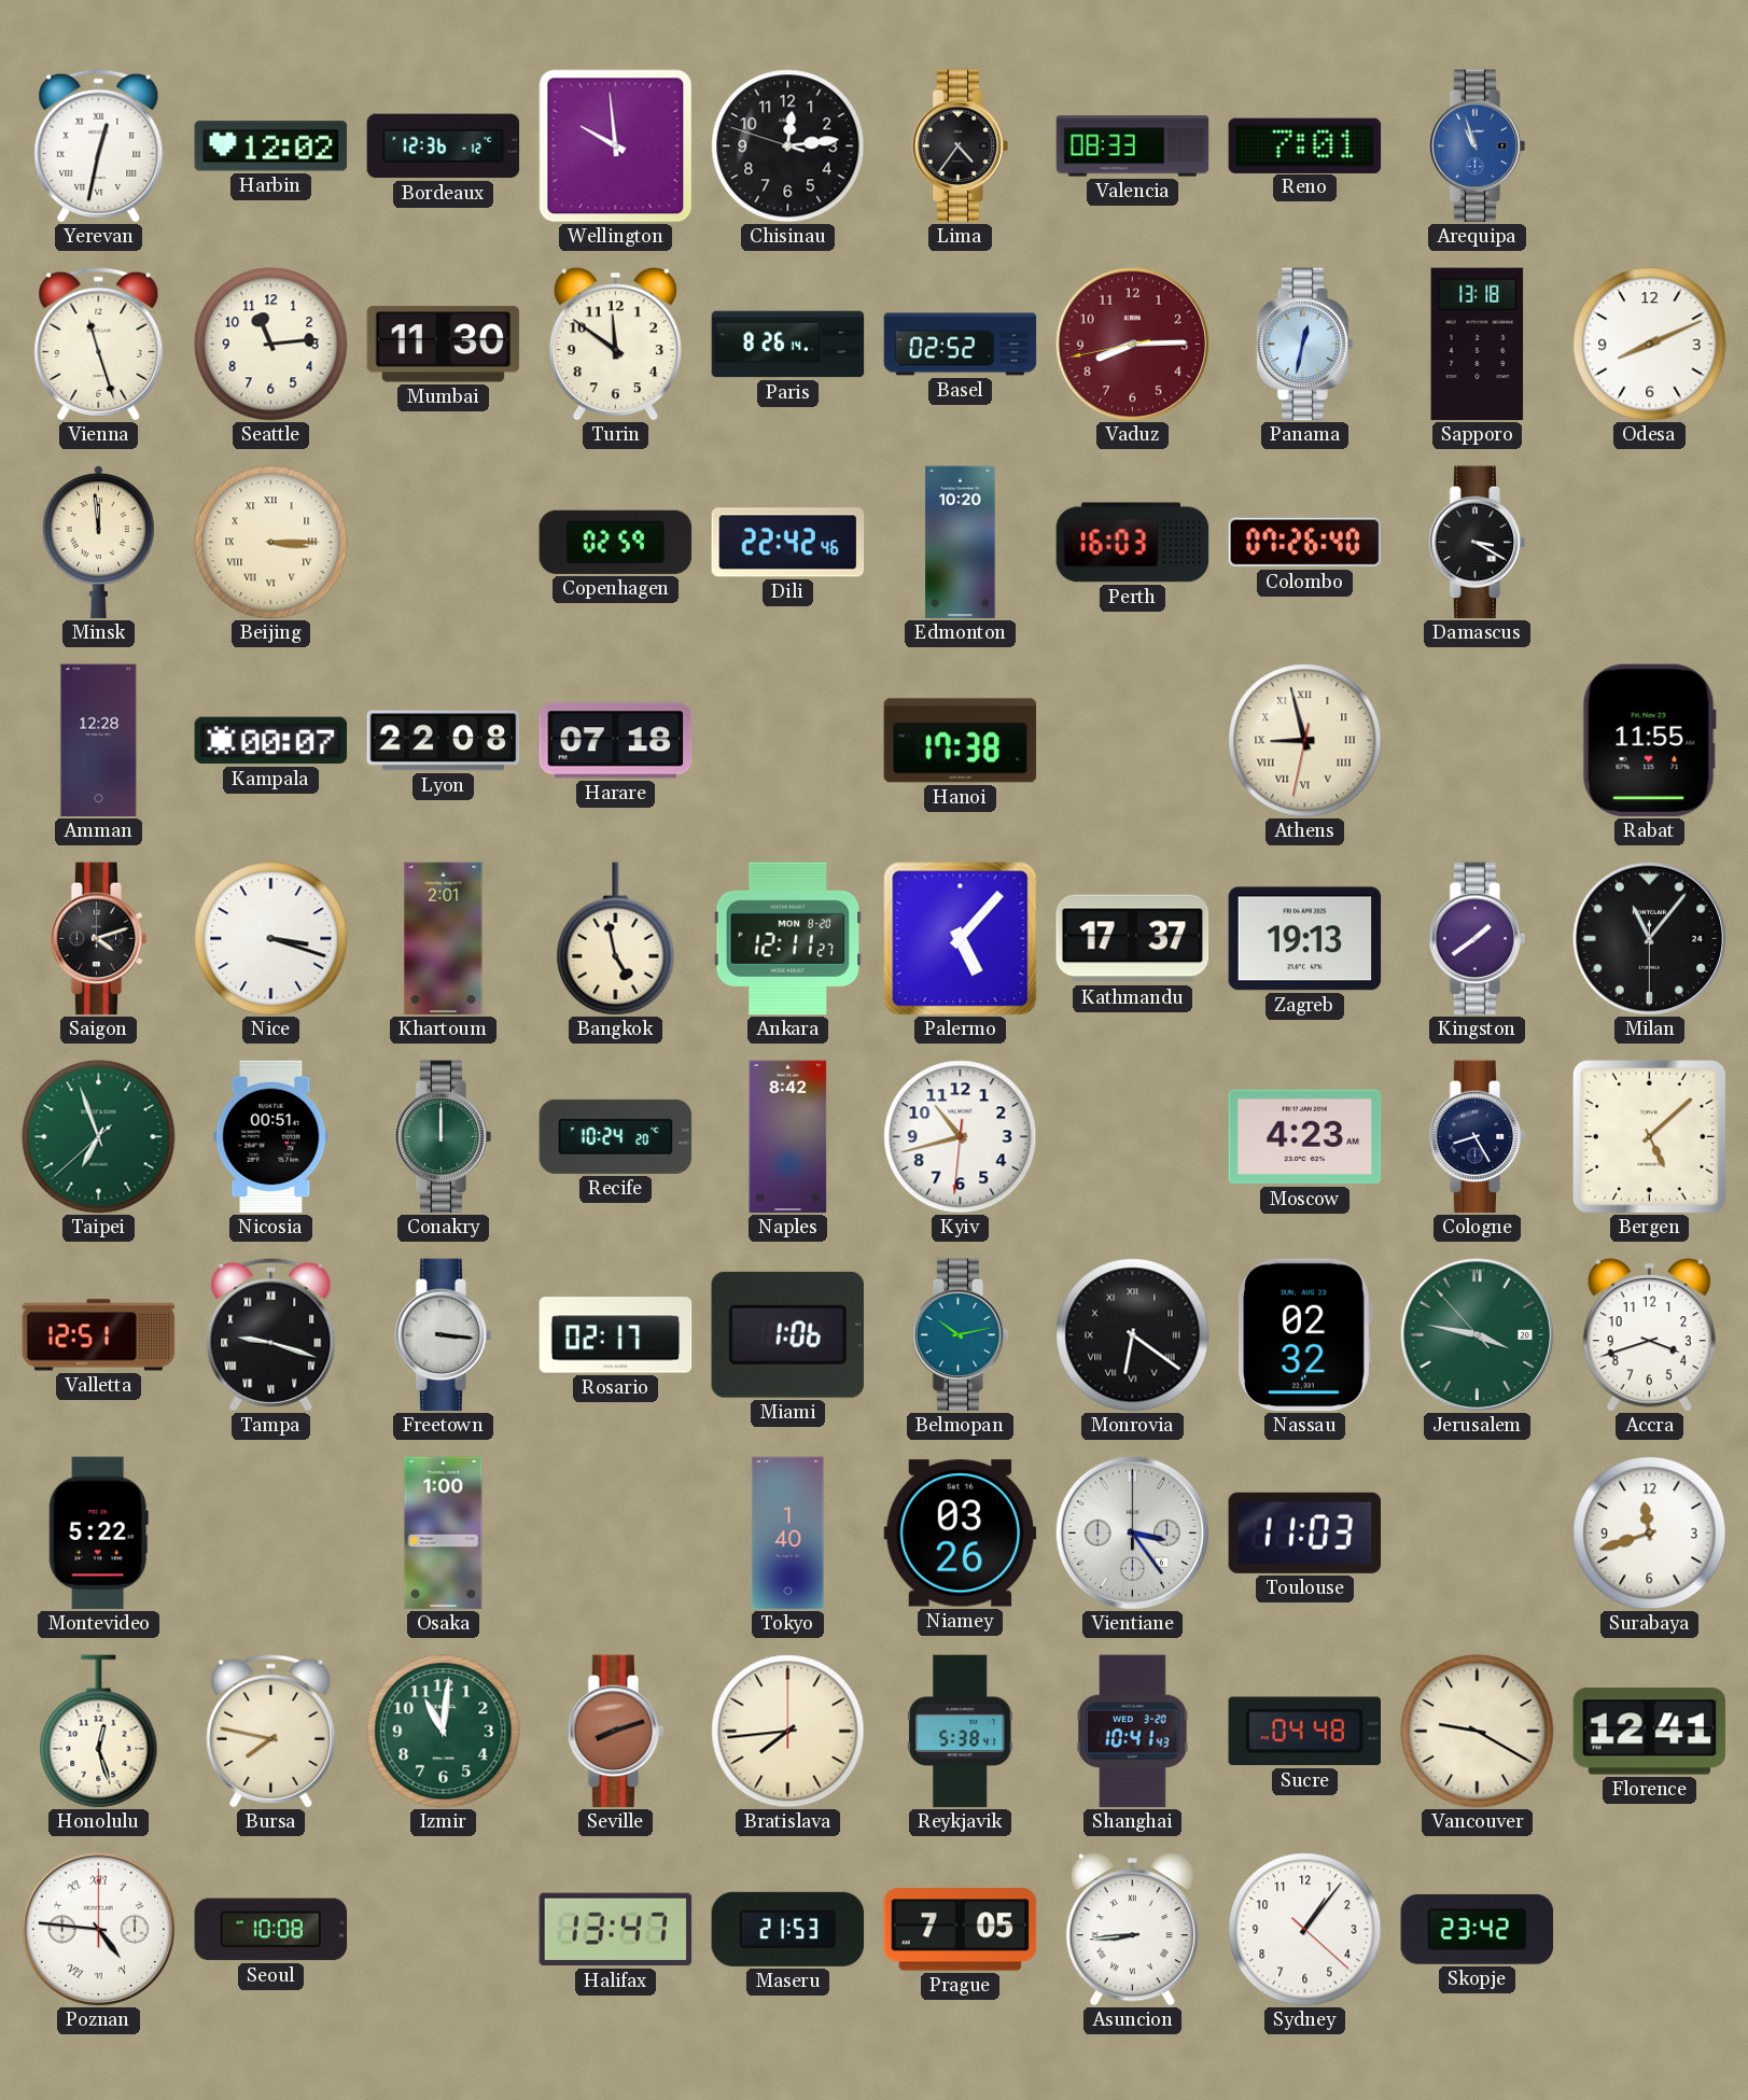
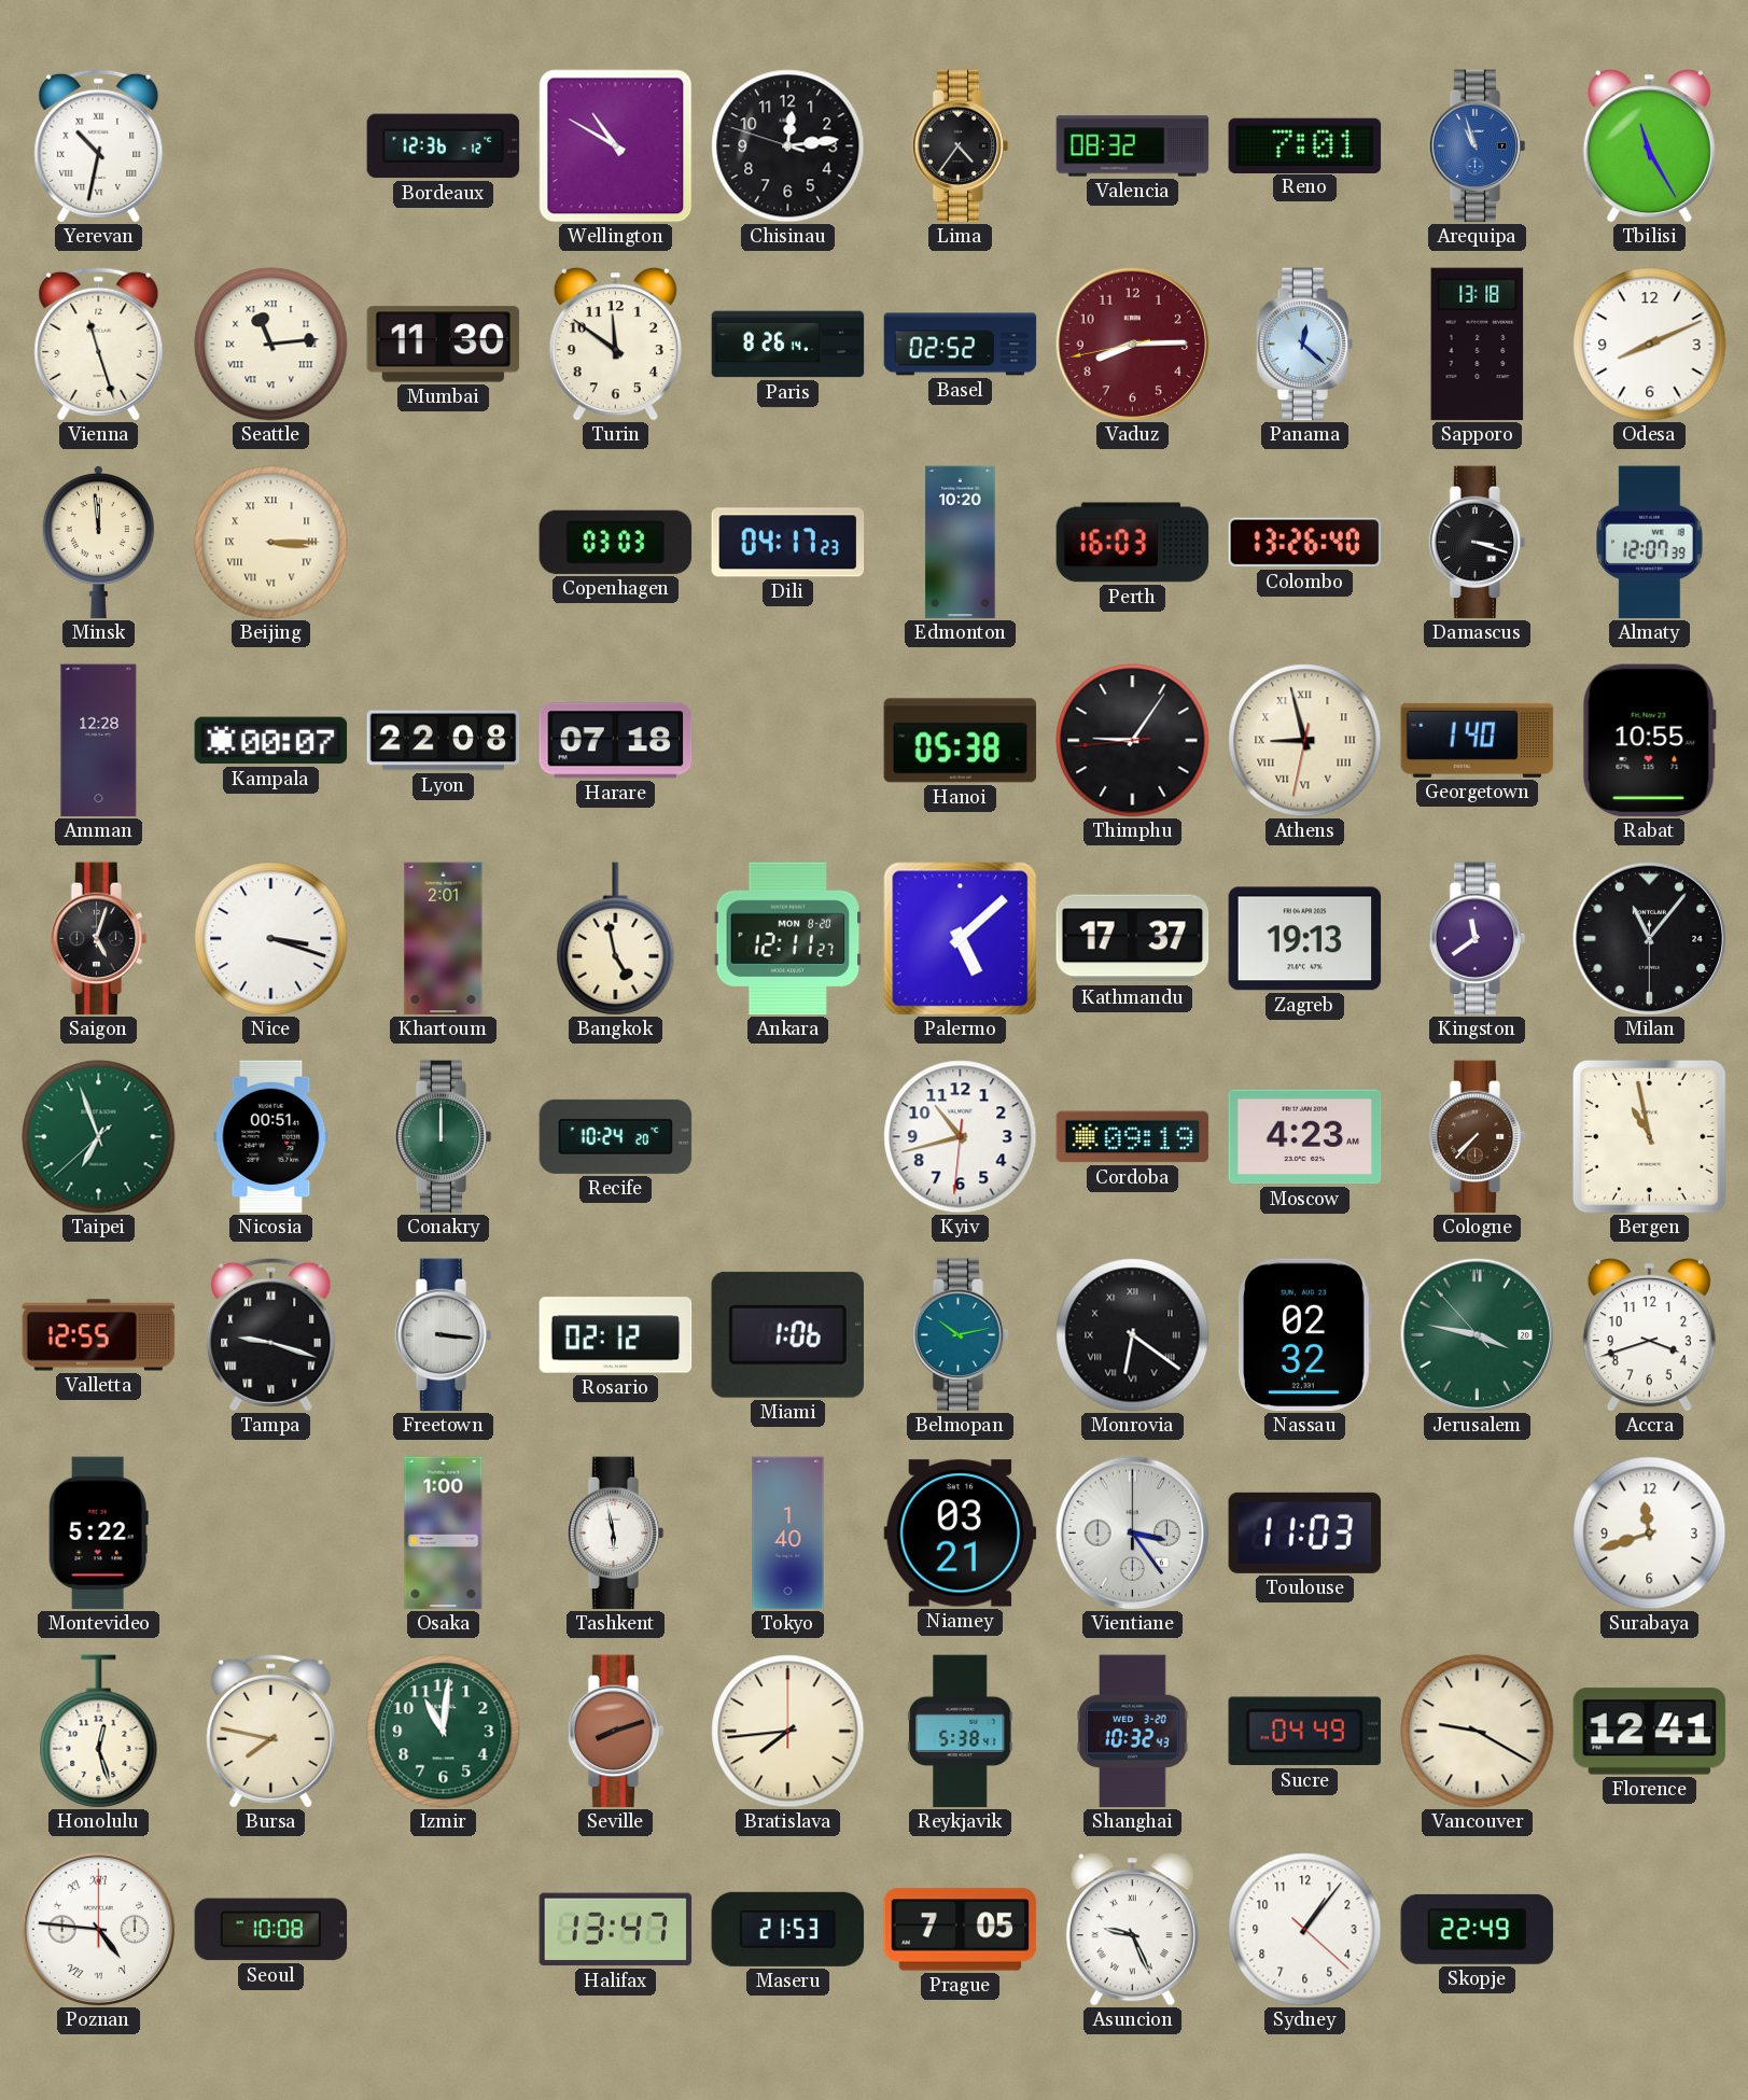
Yerevan: 12:32 -> 10:32
Harbin: 12:02 -> none
Wellington: 9:59 -> 10:50
Valencia: 08:33 -> 08:32
Tbilisi: none -> 11:25
Seattle numerals: Arabic -> Roman
Panama: 12:32 -> 12:22
Copenhagen: 02:59 -> 03:03
Dili: 22:42 -> 04:17
Colombo: 07:26 -> 13:26
Damascus: 3:20 -> 3:18
Almaty: none -> 12:07
Hanoi: 17:38 -> 05:38
Thimphu: none -> 9:05
Georgetown: none -> 1:40
Rabat: 11:55 -> 10:55
Saigon: 4:12 -> 5:03
Palermo: 5:07 -> 5:08
Kingston: 1:39 -> 11:39
Naples: 8:42 -> none
Cordoba: none -> 09:19
Cologne: 8:25 -> 7:37
Cologne dial: navy -> brown
Bergen: 5:08 -> 10:58
Valletta: 12:51 -> 12:55
Rosario: 02:17 -> 02:12
Tashkent: none -> 5:58
Niamey: 03:26 -> 03:21
Shanghai: 10:41 -> 10:32
Sucre: 04:48 -> 04:49
Asuncion: 8:44 -> 9:26
Skopje: 23:42 -> 22:49
